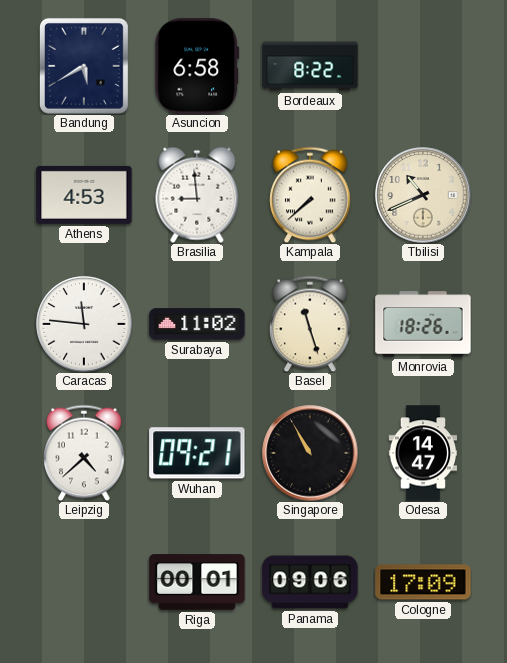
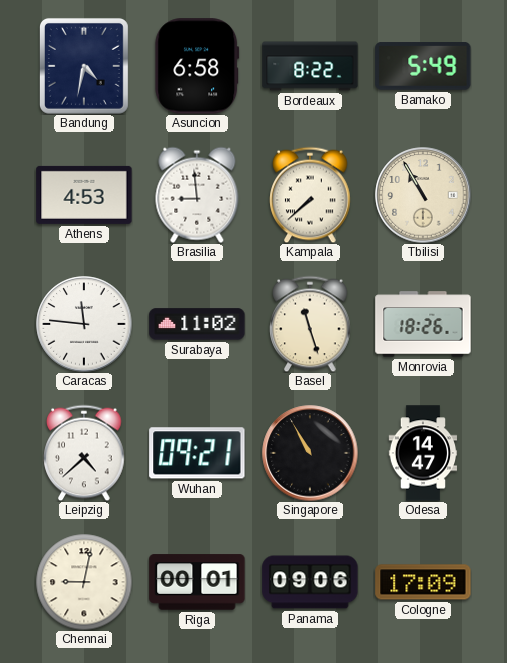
Bandung: 5:40 -> 4:32
Bamako: none -> 5:49
Tbilisi: 10:41 -> 10:55
Chennai: none -> 9:02
